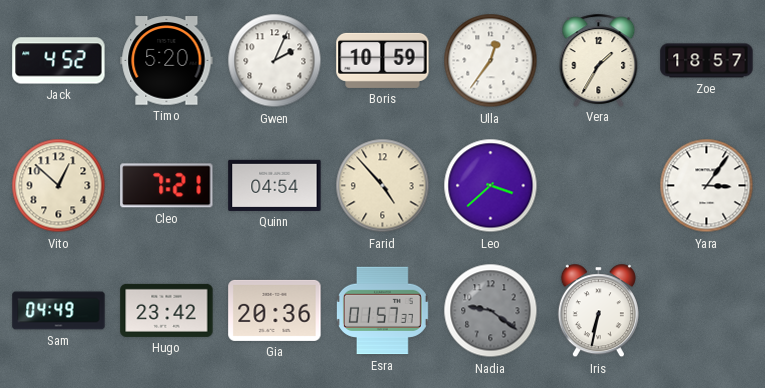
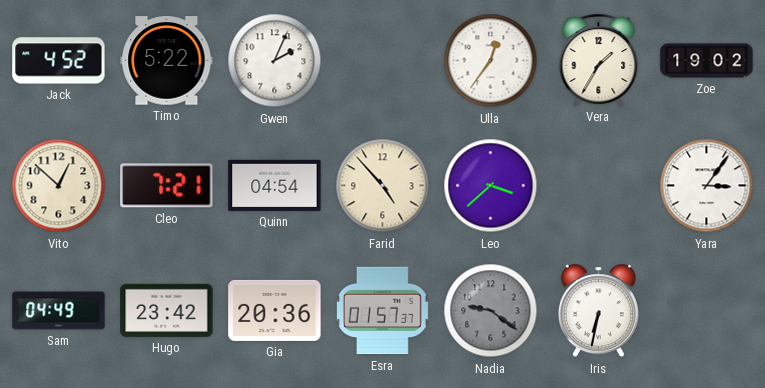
Timo: 5:20 -> 5:22
Boris: 10:59 -> none
Zoe: 18:57 -> 19:02
